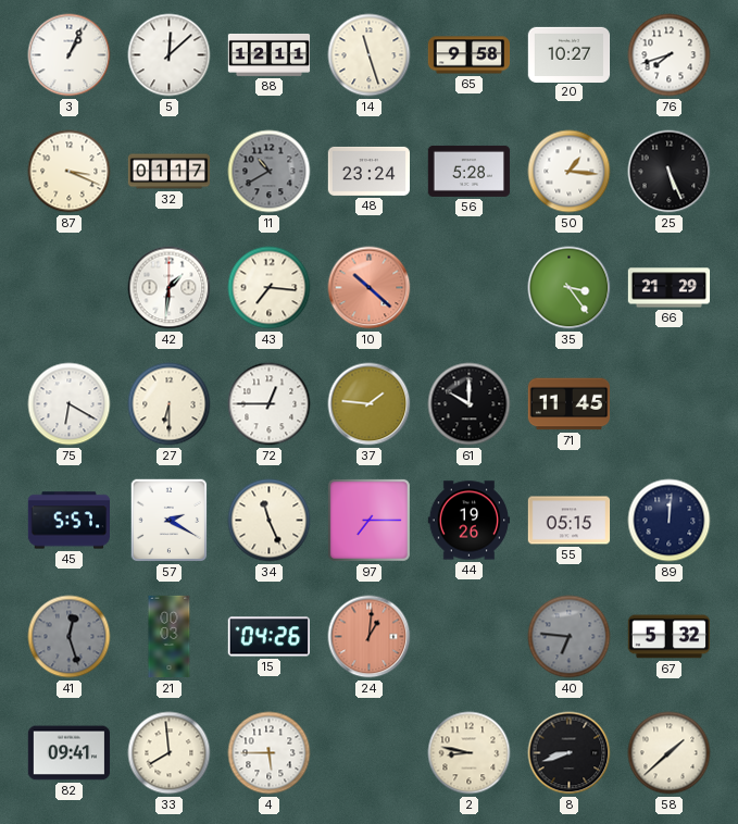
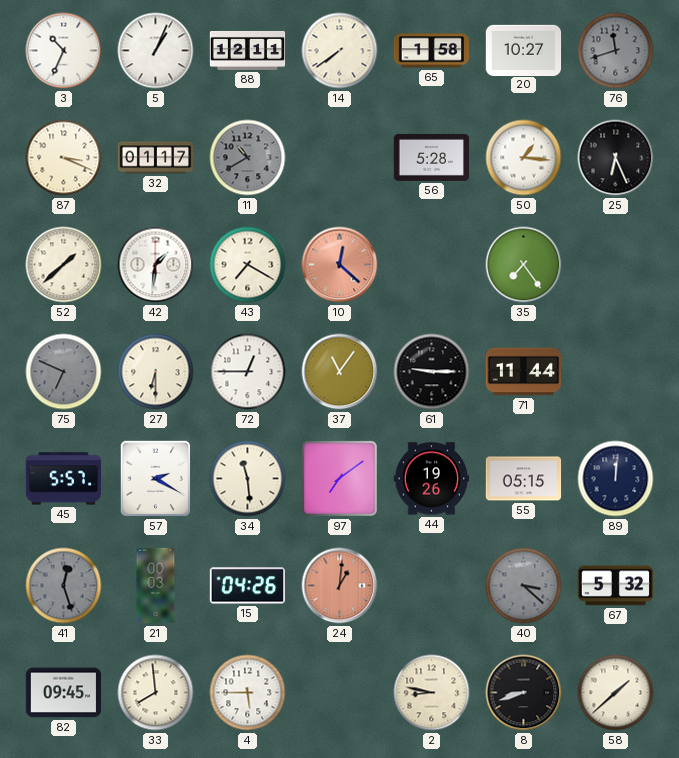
3: 1:04 -> 10:34
5: 12:08 -> 1:04
14: 11:27 -> 7:39
65: 9:58 -> 1:58
76: 7:42 -> 11:42
76 dial: white -> grey
48: 23:24 -> none
25: 5:26 -> 6:26
52: none -> 1:38
43: 7:16 -> 7:20
10: 10:22 -> 12:22
35: 3:24 -> 7:24
66: 21:29 -> none
75: 6:20 -> 6:49
75 dial: white -> grey
37: 1:46 -> 11:06
61: 10:00 -> 9:15
71: 11:45 -> 11:44
34: 11:26 -> 11:29
97: 7:15 -> 7:09
40: 6:46 -> 3:22
82: 09:41 -> 09:45
